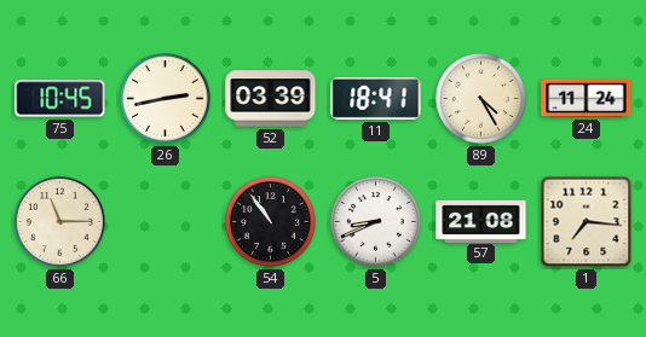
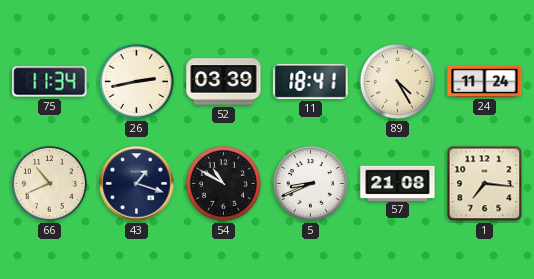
75: 10:45 -> 11:34
66: 11:15 -> 10:41
43: none -> 1:18
54: 10:54 -> 10:50
